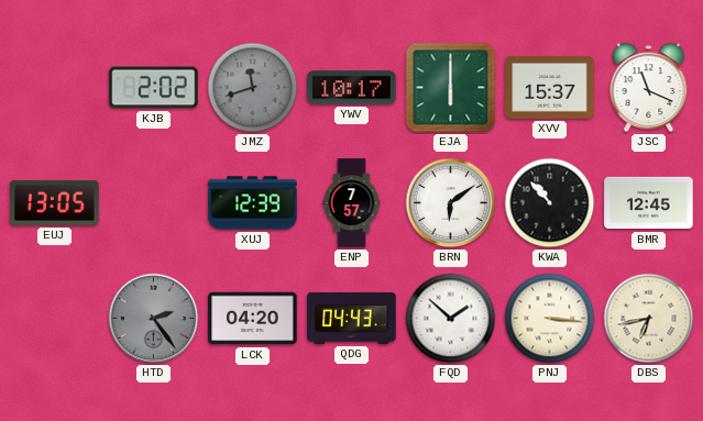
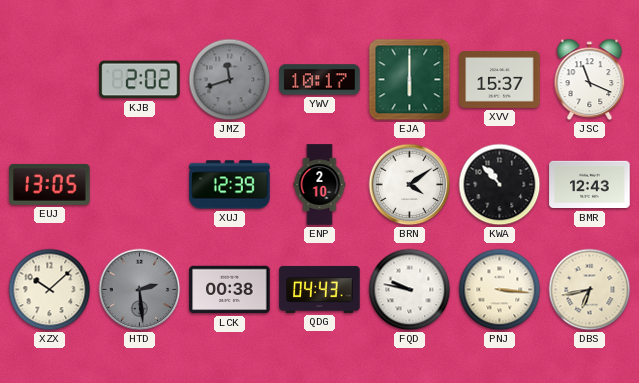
ENP: 7:57 -> 2:10
BRN: 6:09 -> 4:09
BMR: 12:45 -> 12:43
XZX: none -> 10:08
HTD: 2:24 -> 2:29
LCK: 04:20 -> 00:38
FQD: 1:52 -> 9:47
